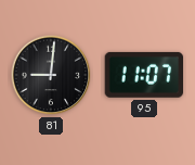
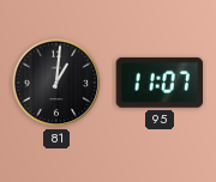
81: 9:01 -> 1:01
